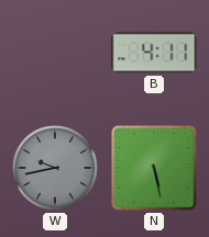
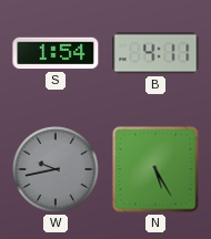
S: none -> 1:54
N: 5:28 -> 5:25
